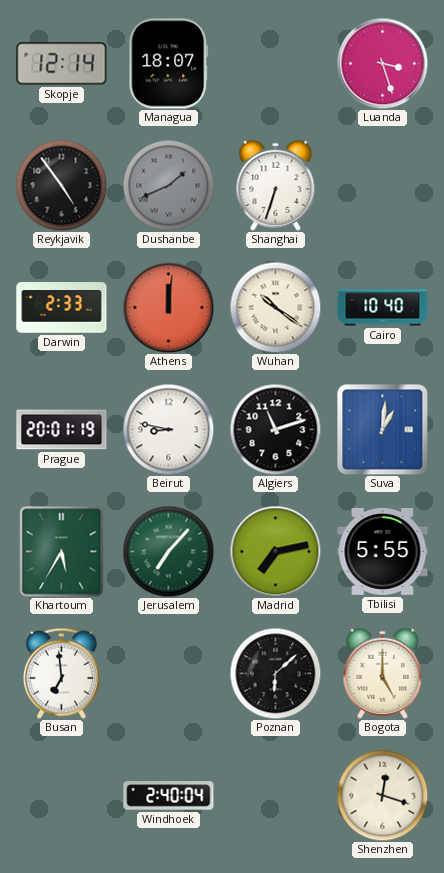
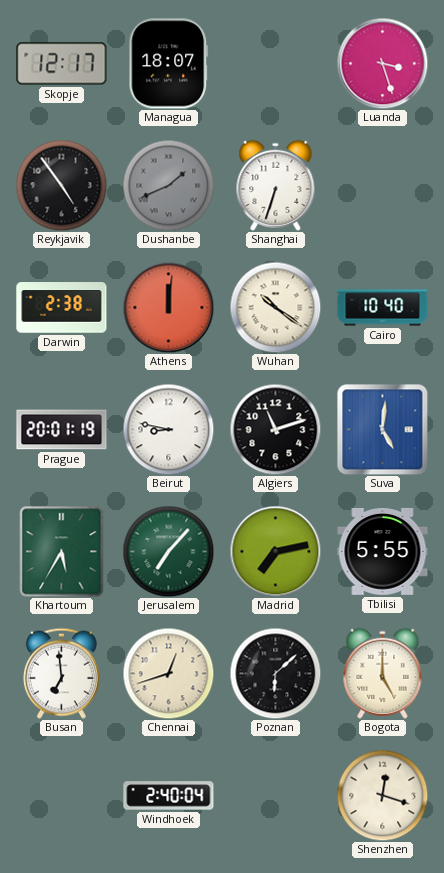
Skopje: 12:14 -> 12:17
Darwin: 2:33 -> 2:38
Suva: 1:01 -> 5:01
Chennai: none -> 12:42
